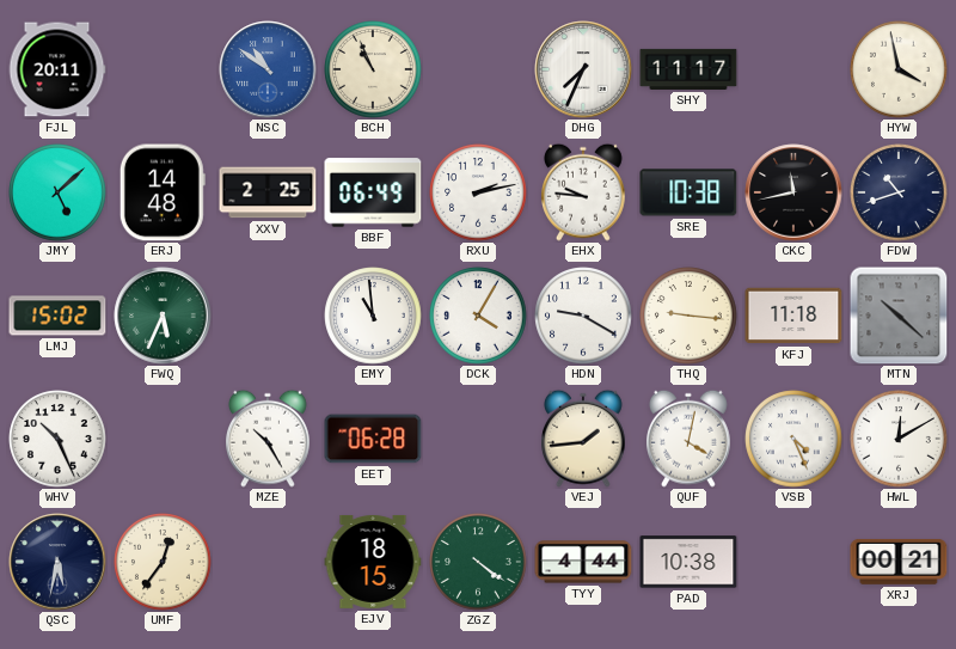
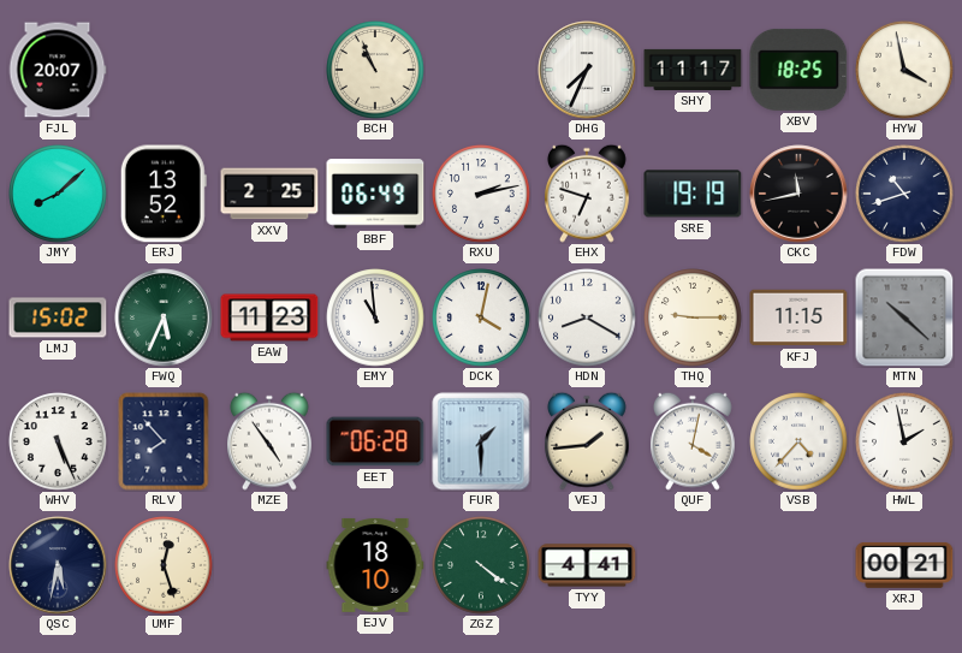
FJL: 20:11 -> 20:07
NSC: 10:51 -> none
XBV: none -> 18:25
JMY: 5:08 -> 8:08
ERJ: 14:48 -> 13:52
EHX: 9:46 -> 6:48
SRE: 10:38 -> 19:19
EAW: none -> 11:23
DCK: 4:05 -> 4:02
HDN: 9:20 -> 8:20
THQ: 9:16 -> 9:15
KFJ: 11:18 -> 11:15
WHV: 10:26 -> 5:26
RLV: none -> 7:53
MZE: 10:25 -> 4:54
FUR: none -> 1:30
VSB: 4:26 -> 4:37
HWL: 12:10 -> 1:58
UMF: 12:36 -> 12:27
EJV: 18:15 -> 18:10
TYY: 4:44 -> 4:41
PAD: 10:38 -> none
